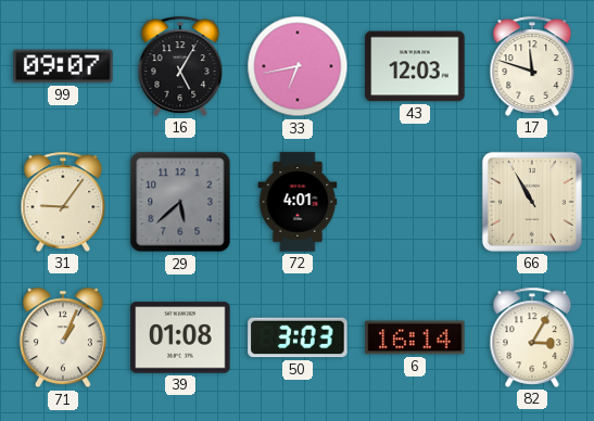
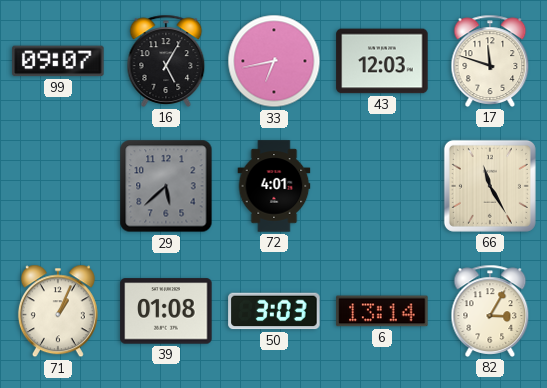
31: 9:06 -> none
66: 10:55 -> 11:25
6: 16:14 -> 13:14
